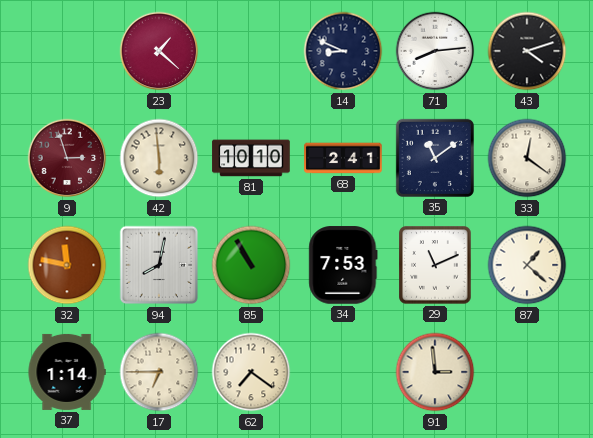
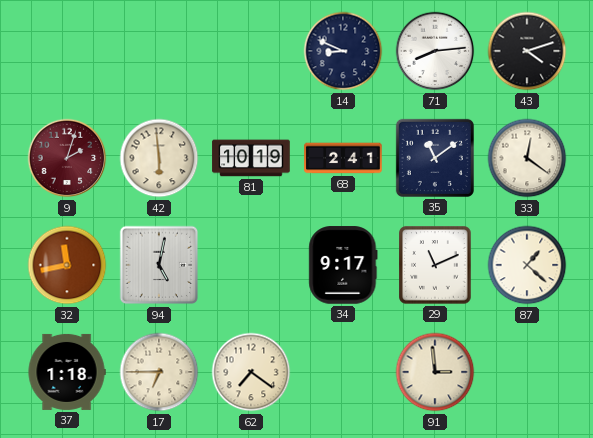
23: 1:22 -> none
9: 2:57 -> 2:03
81: 10:10 -> 10:19
32: 11:47 -> 11:43
94: 8:02 -> 5:02
85: 10:55 -> none
34: 7:53 -> 9:17
37: 1:14 -> 1:18
